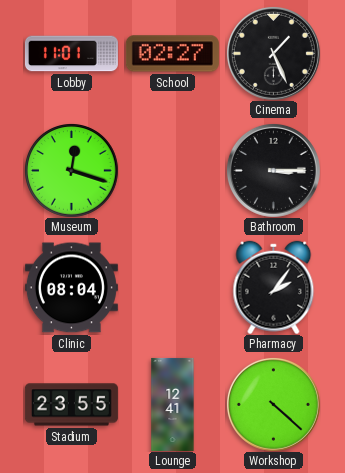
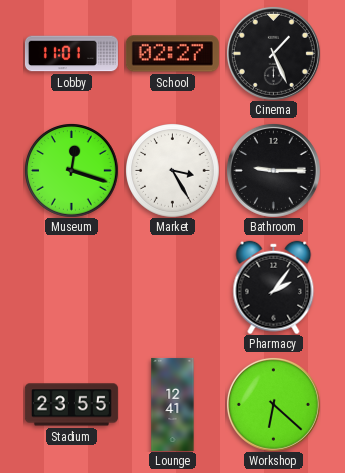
Market: none -> 3:25
Bathroom: 3:15 -> 9:15
Clinic: 08:04 -> none
Workshop: 4:22 -> 6:22
